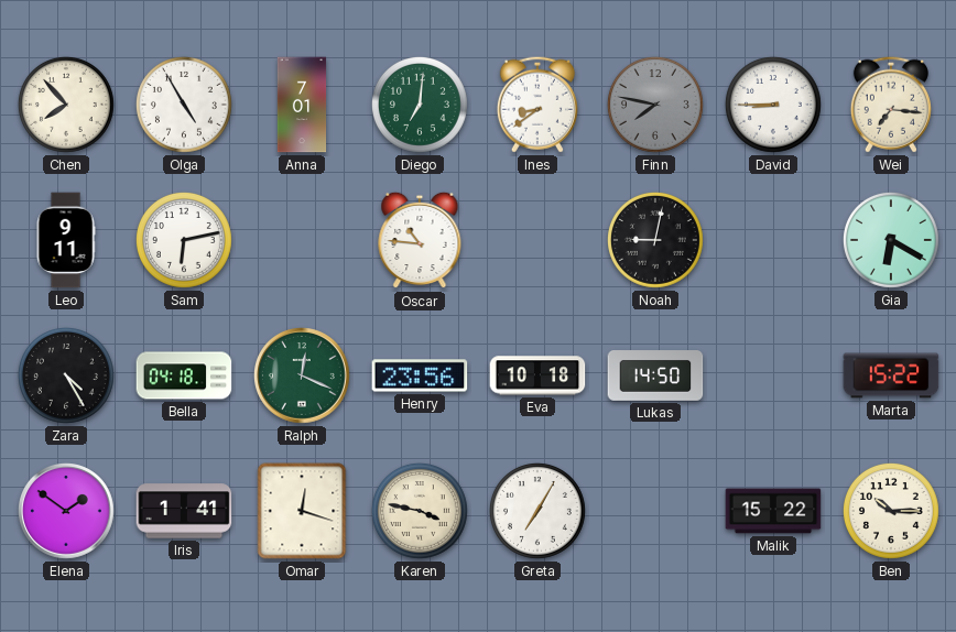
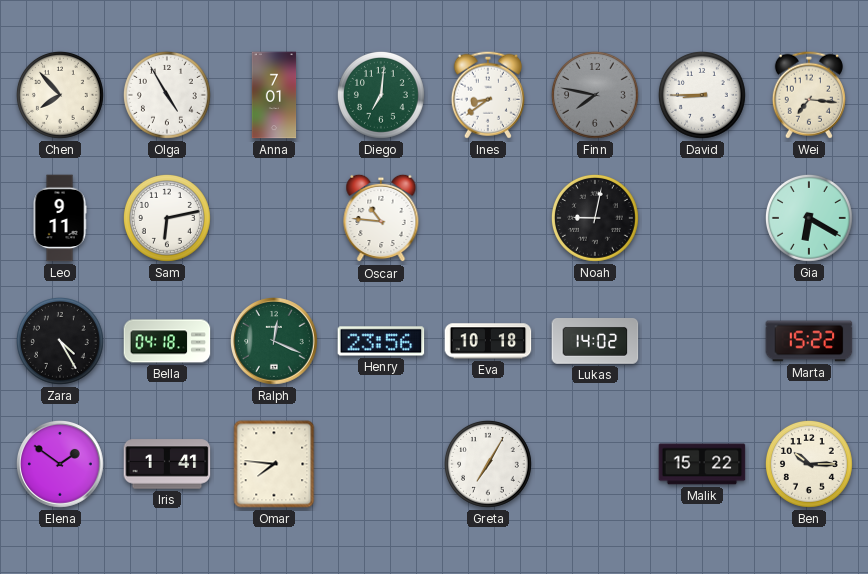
Lukas: 14:50 -> 14:02
Omar: 12:18 -> 7:46
Karen: 3:47 -> none
